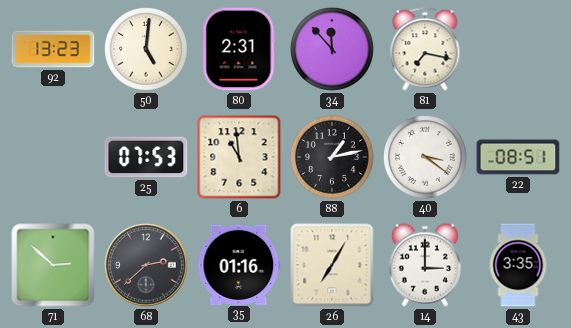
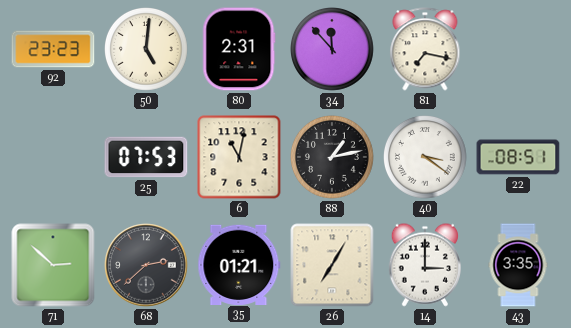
92: 13:23 -> 23:23
6: 10:59 -> 11:02
35: 01:16 -> 01:21
